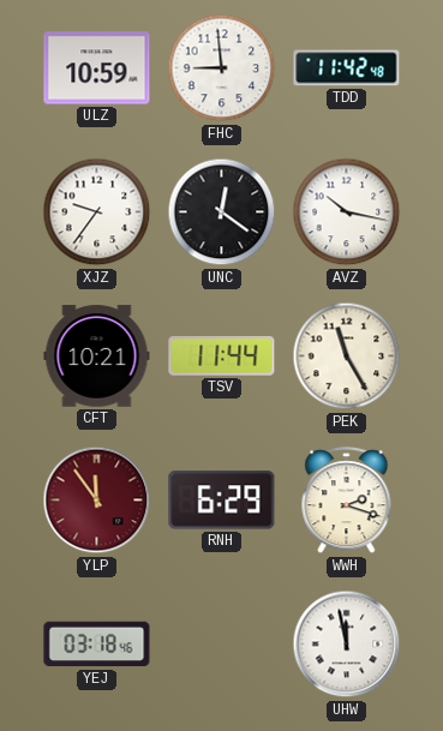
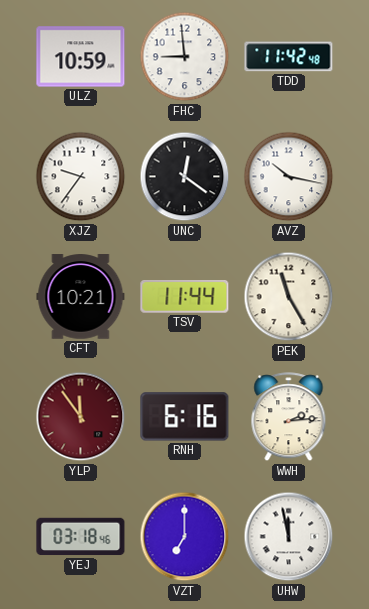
RNH: 6:29 -> 6:16
WWH: 2:18 -> 2:14
VZT: none -> 7:00
